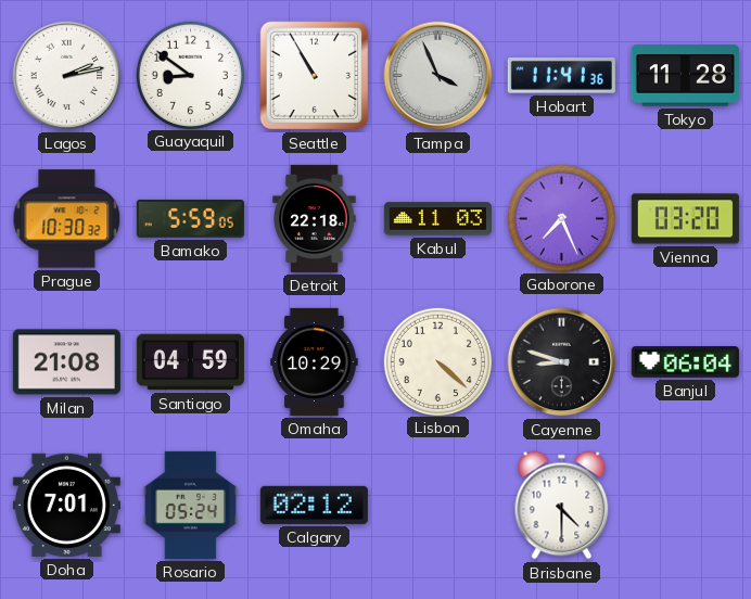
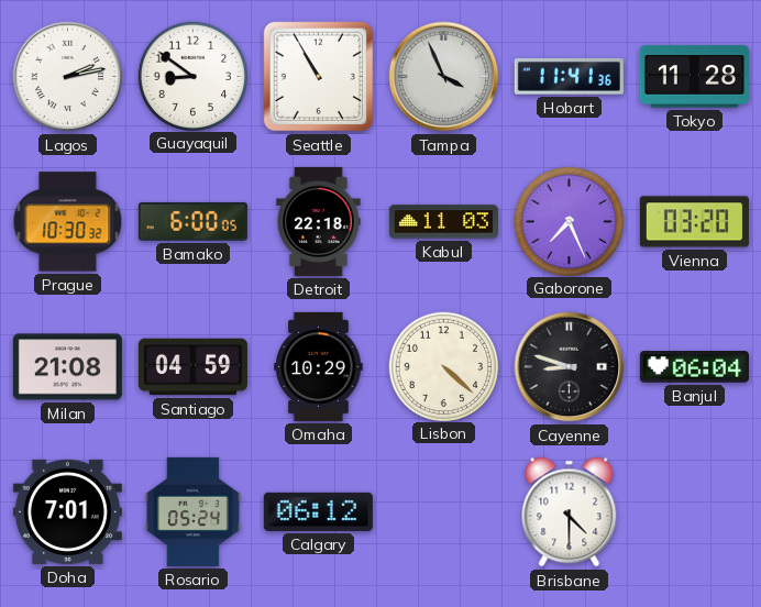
Bamako: 5:59 -> 6:00
Calgary: 02:12 -> 06:12
